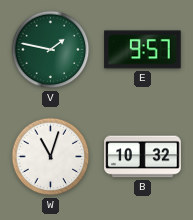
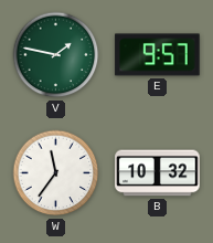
W: 11:03 -> 11:36
